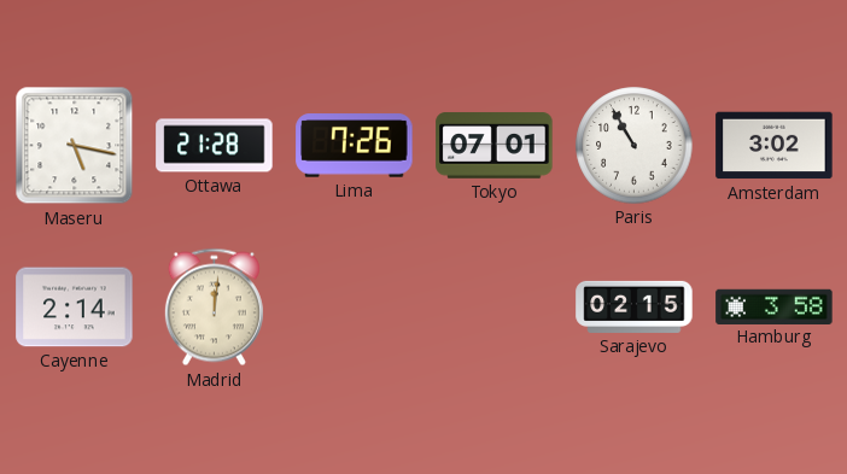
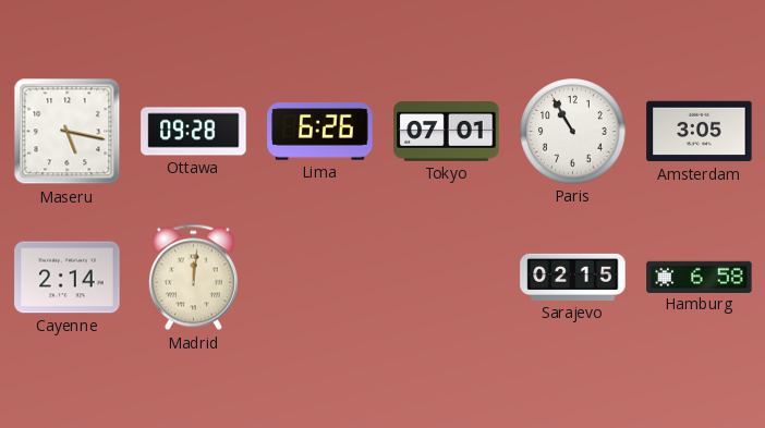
Ottawa: 21:28 -> 09:28
Lima: 7:26 -> 6:26
Amsterdam: 3:02 -> 3:05
Hamburg: 3:58 -> 6:58
